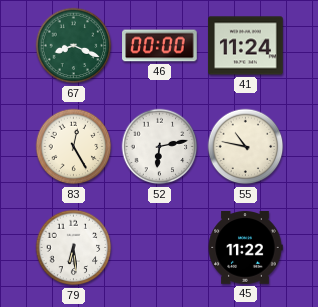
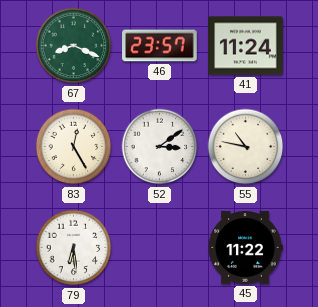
46: 00:00 -> 23:57
52: 6:13 -> 3:09
